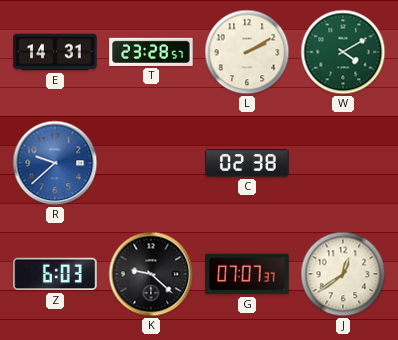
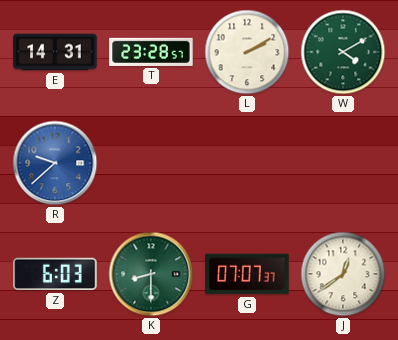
C: 02:38 -> none
K: 9:22 -> 8:30
K dial: black -> green
